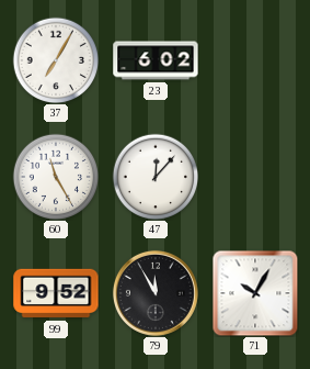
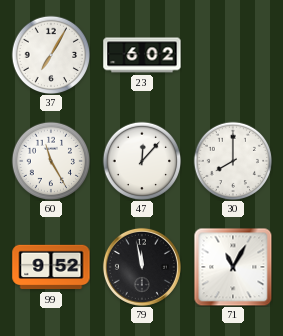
30: none -> 8:00
79: 11:55 -> 11:58
71: 10:05 -> 11:05
